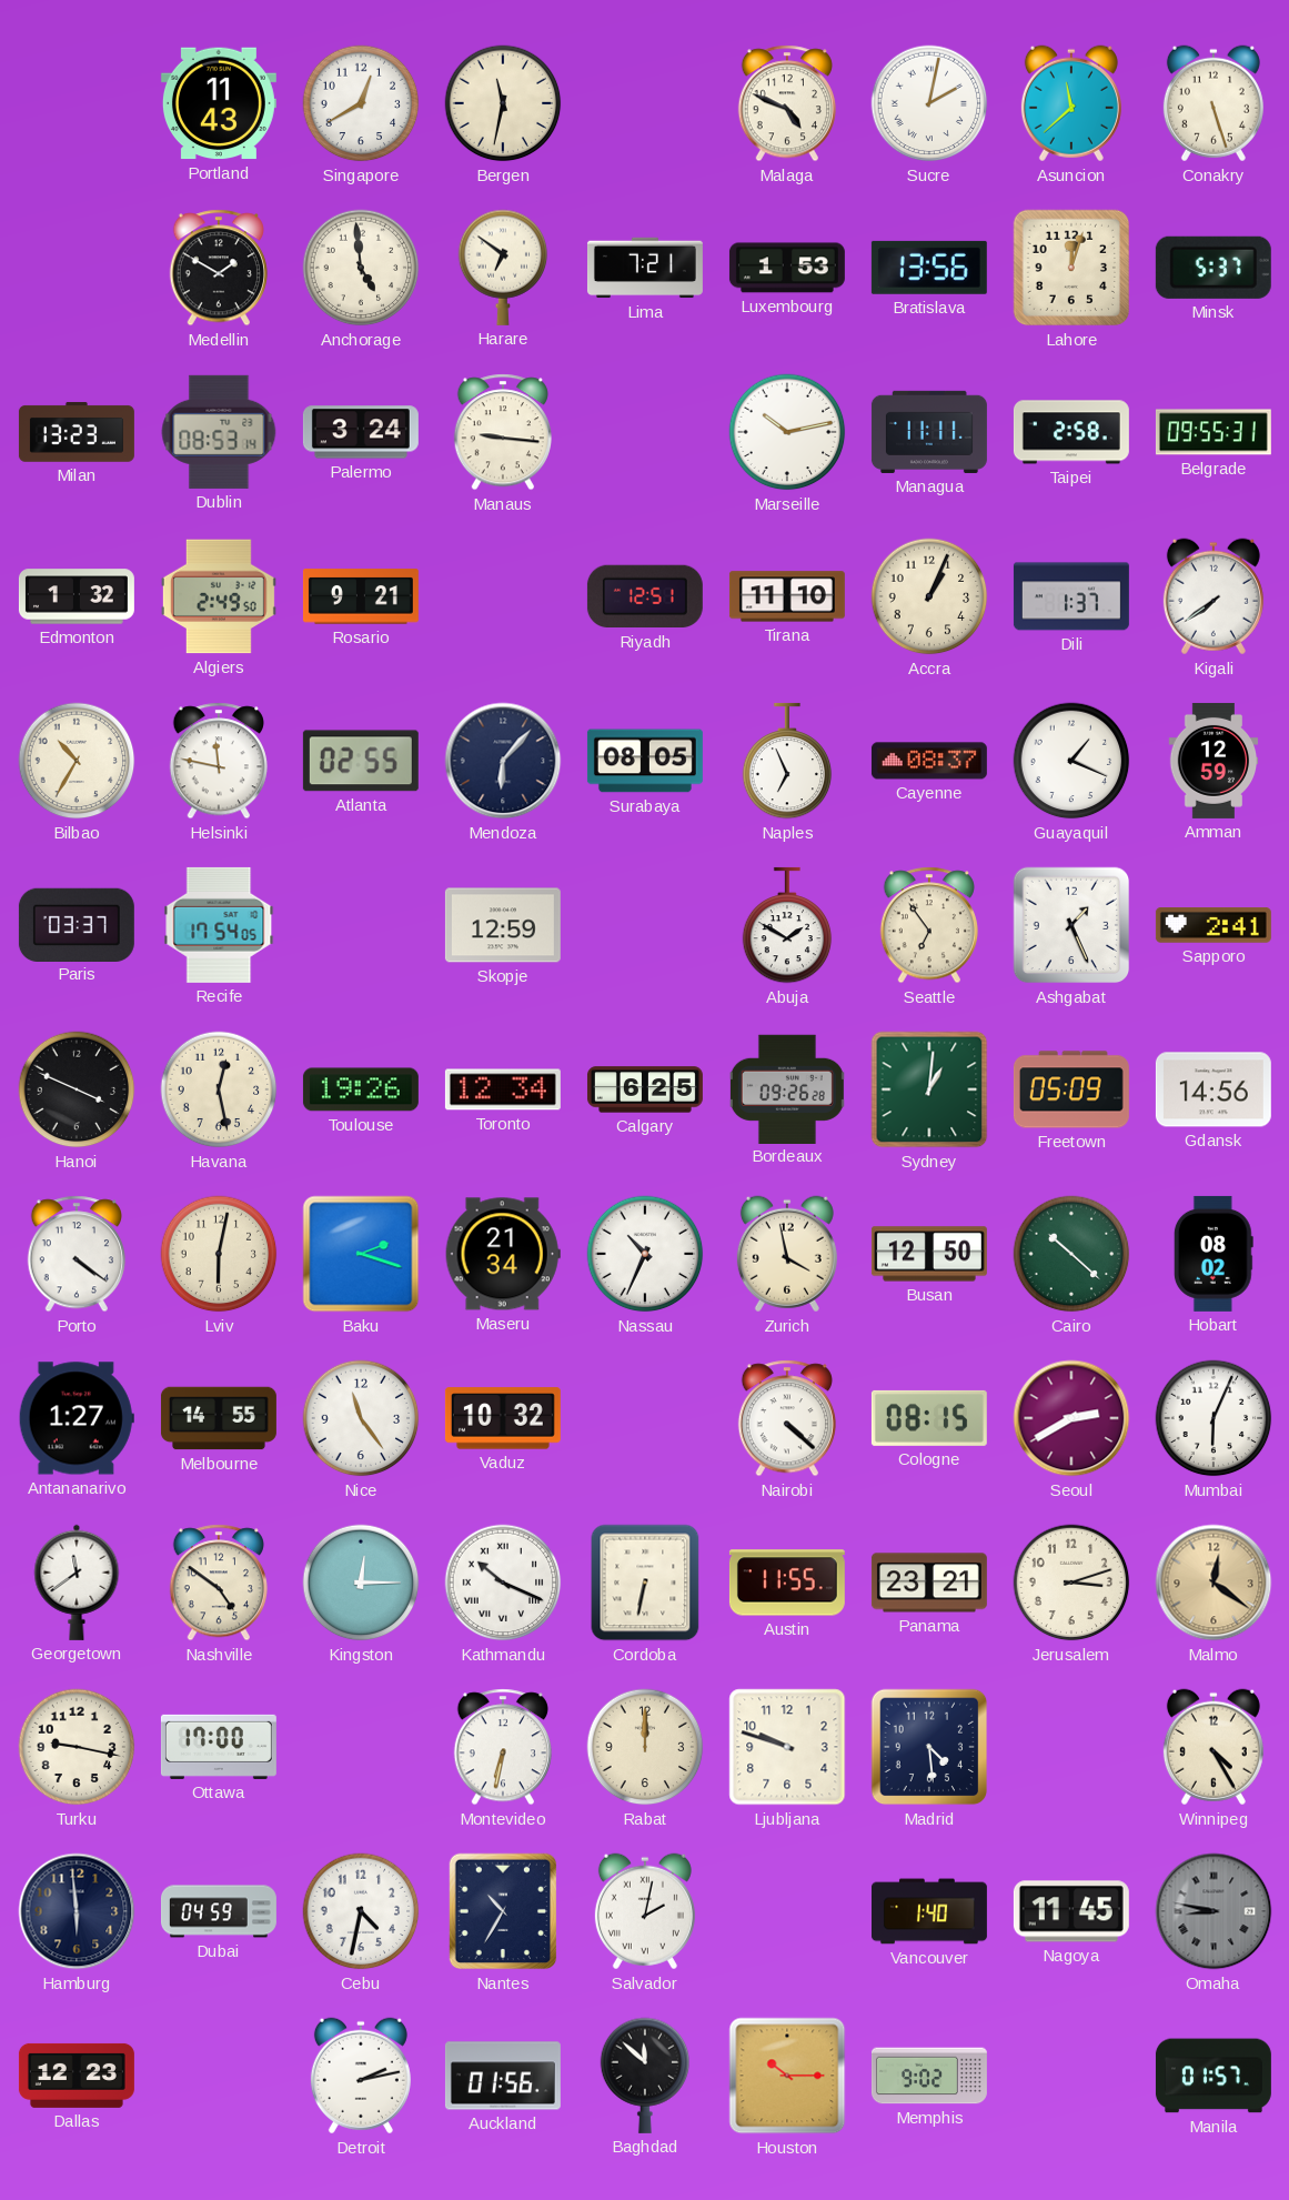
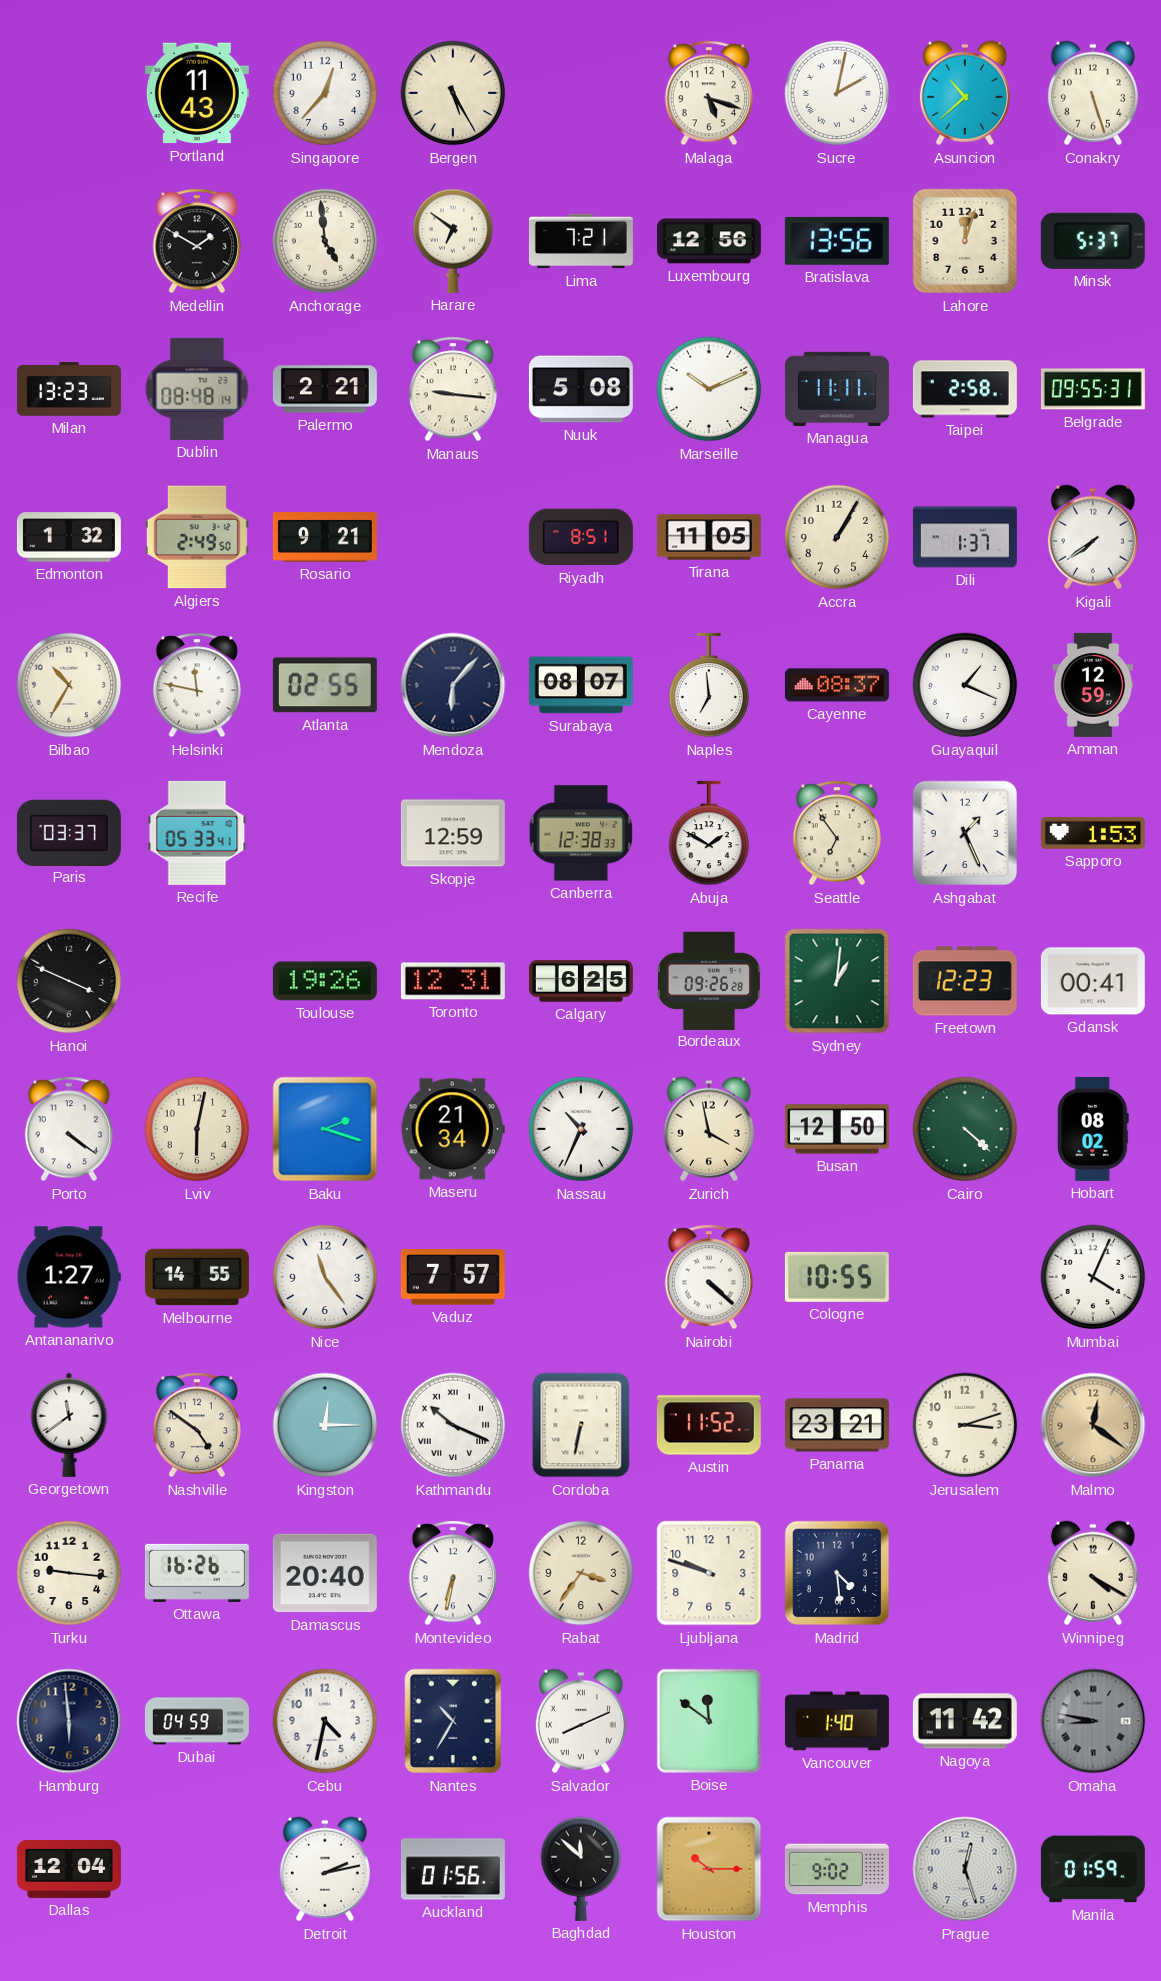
Singapore: 12:40 -> 12:37
Bergen: 11:32 -> 5:25
Malaga: 4:49 -> 5:18
Asuncion: 11:38 -> 10:38
Luxembourg: 1:53 -> 12:56
Dublin: 08:53 -> 08:48
Palermo: 3:24 -> 2:21
Nuuk: none -> 5:08
Marseille: 10:13 -> 10:11
Riyadh: 12:51 -> 8:51
Tirana: 11:10 -> 11:05
Accra: 1:04 -> 1:05
Surabaya: 08:05 -> 08:07
Naples: 6:56 -> 6:59
Recife: 17:54 -> 05:33
Canberra: none -> 12:38
Sapporo: 2:41 -> 1:53
Havana: 12:28 -> none
Toronto: 12:34 -> 12:31
Freetown: 05:09 -> 12:23
Gdansk: 14:56 -> 00:41
Cairo: 10:22 -> 4:22
Vaduz: 10:32 -> 7:57
Cologne: 08:15 -> 10:55
Seoul: 2:40 -> none
Mumbai: 6:04 -> 4:04
Austin: 11:55 -> 11:52
Turku: 9:17 -> 9:16
Ottawa: 17:00 -> 16:26
Damascus: none -> 20:40
Rabat: 12:00 -> 3:36
Winnipeg: 4:25 -> 4:20
Salvador: 2:02 -> 8:11
Boise: none -> 11:51
Nagoya: 11:45 -> 11:42
Dallas: 12:23 -> 12:04
Prague: none -> 12:27
Manila: 01:57 -> 01:59
